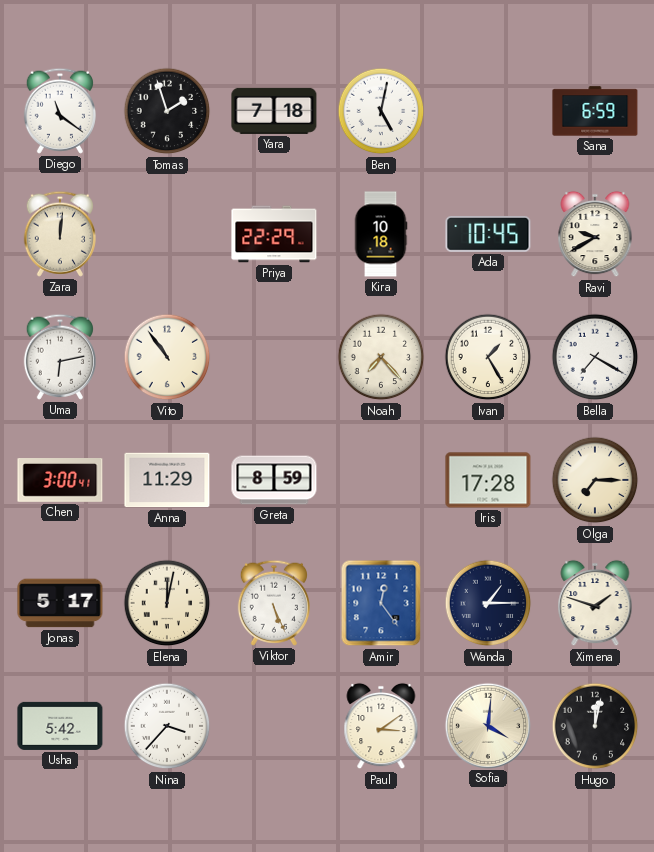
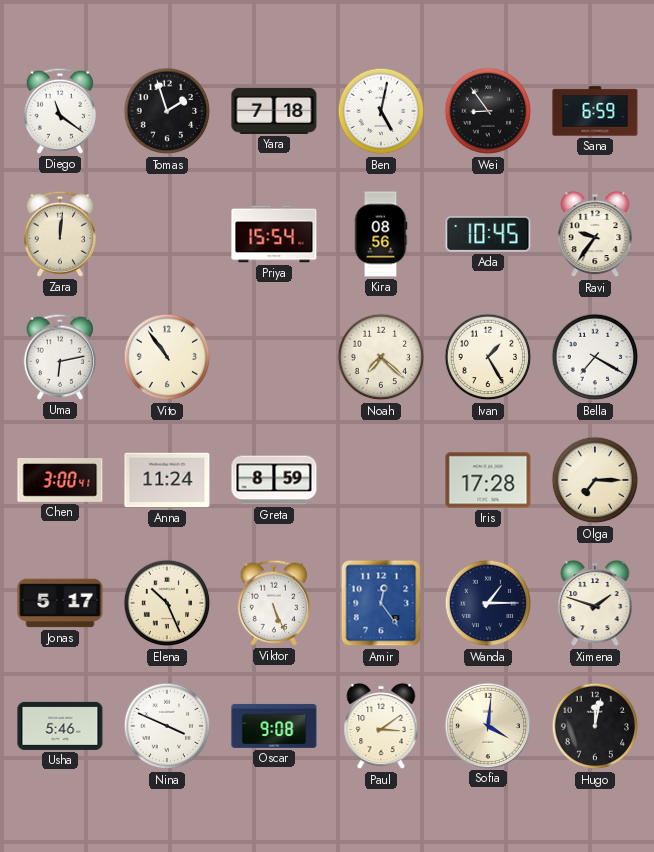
Wei: none -> 8:54
Priya: 22:29 -> 15:54
Kira: 10:18 -> 08:56
Ravi: 9:40 -> 9:36
Noah: 7:23 -> 7:22
Anna: 11:29 -> 11:24
Elena: 12:02 -> 10:26
Usha: 5:42 -> 5:46
Nina: 3:37 -> 3:49
Oscar: none -> 9:08
